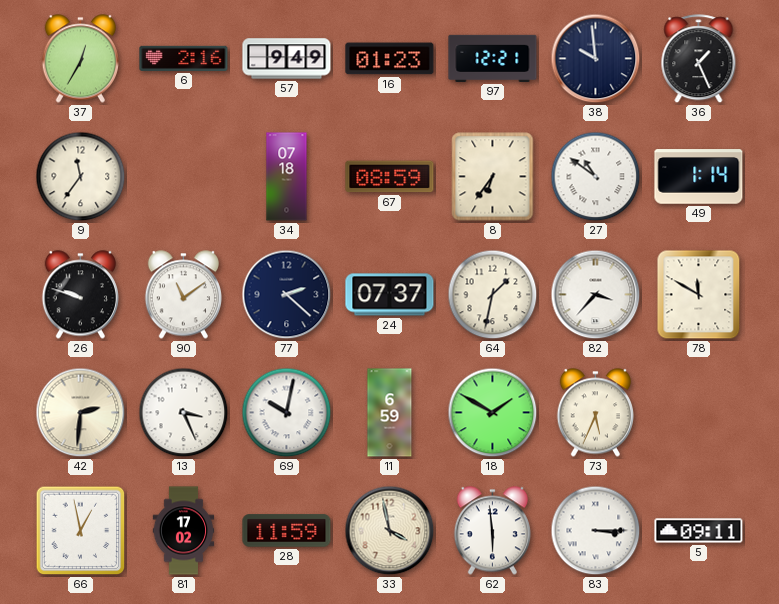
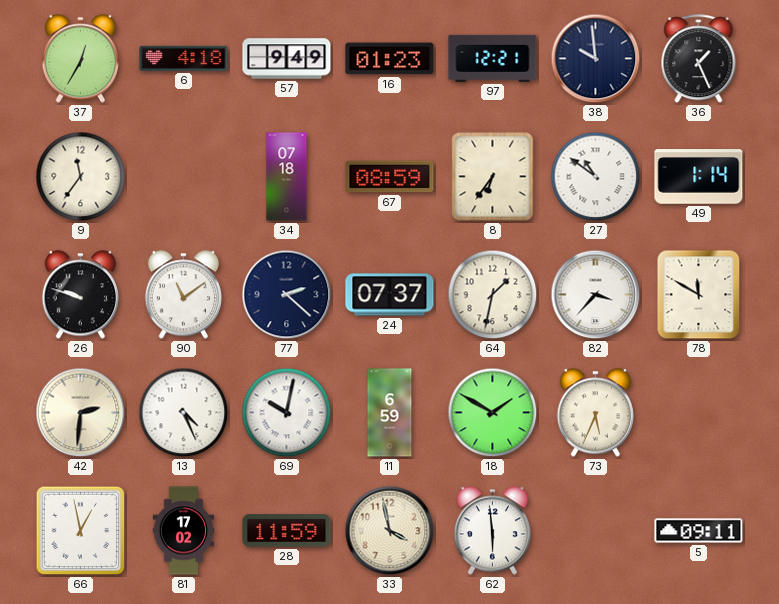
6: 2:16 -> 4:18
13: 3:26 -> 4:26
83: 3:15 -> none
